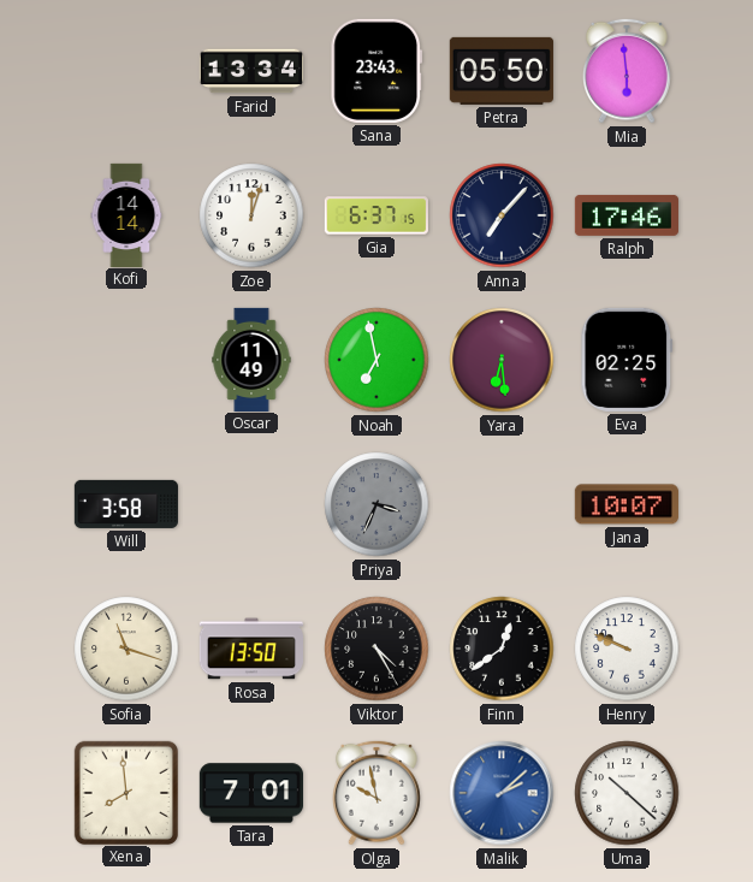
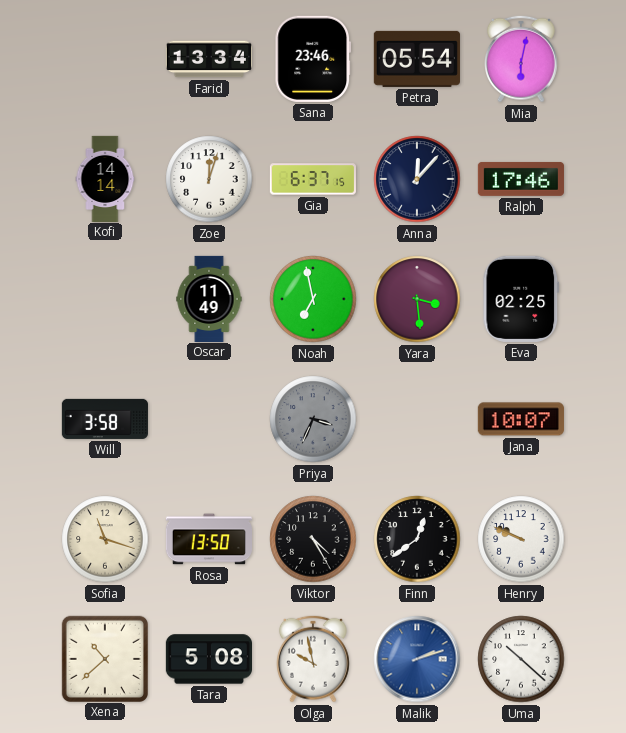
Sana: 23:43 -> 23:46
Petra: 05:50 -> 05:54
Mia: 5:59 -> 6:02
Anna: 7:07 -> 12:07
Yara: 6:29 -> 3:29
Xena: 7:59 -> 10:38
Tara: 7:01 -> 5:08
Malik: 2:08 -> 2:12
